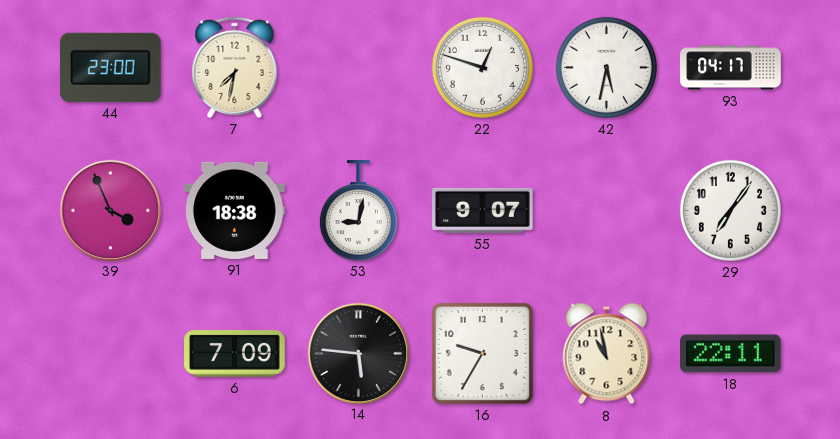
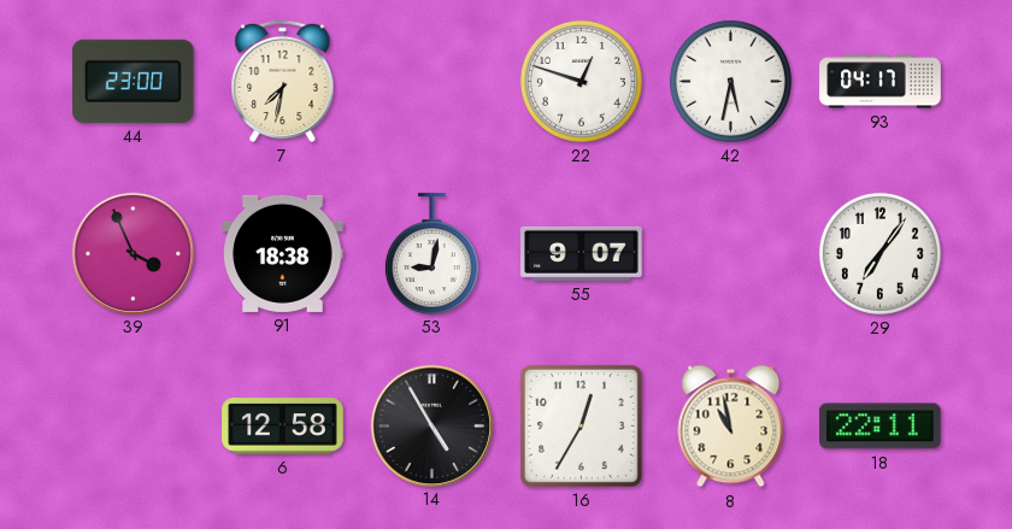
6: 7:09 -> 12:58
14: 5:46 -> 4:55
16: 9:35 -> 12:35
